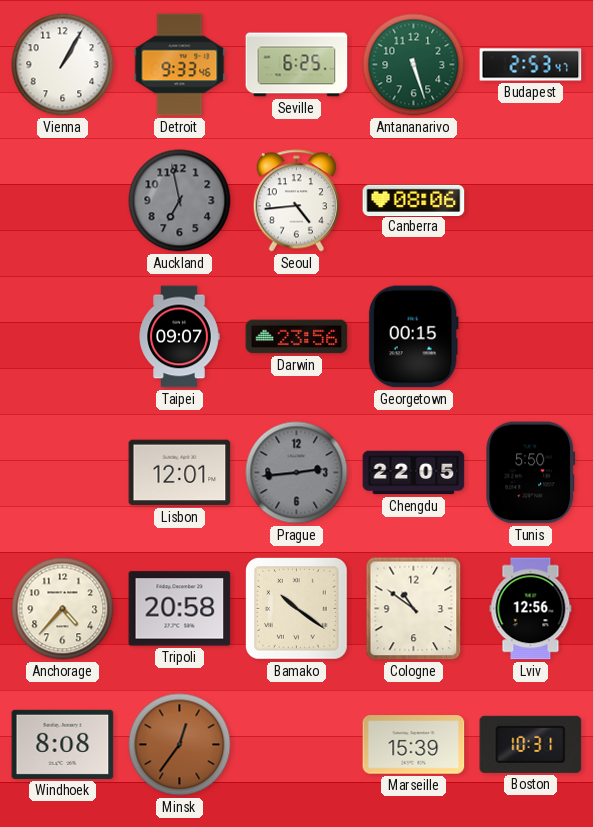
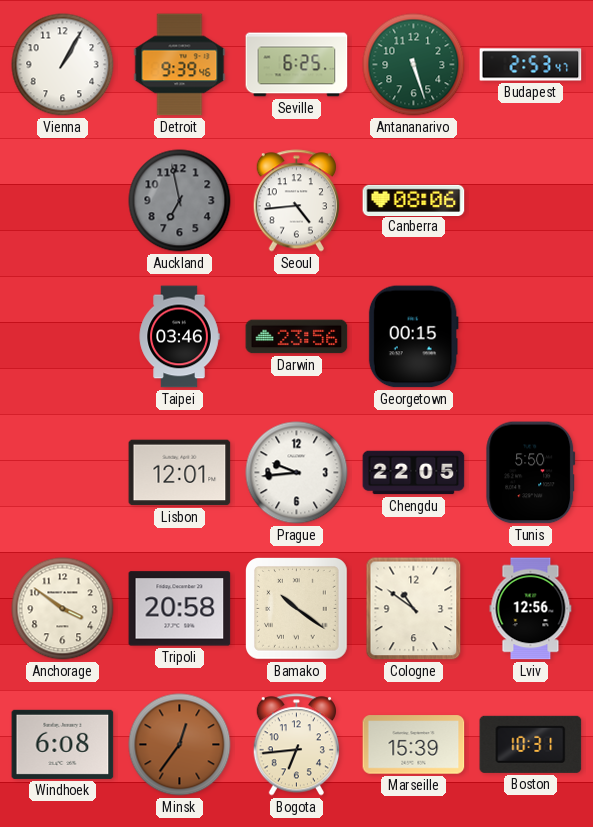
Detroit: 9:33 -> 9:39
Taipei: 09:07 -> 03:46
Prague: 2:44 -> 9:44
Prague dial: grey -> white
Anchorage: 4:37 -> 3:51
Windhoek: 8:08 -> 6:08
Bogota: none -> 6:44
